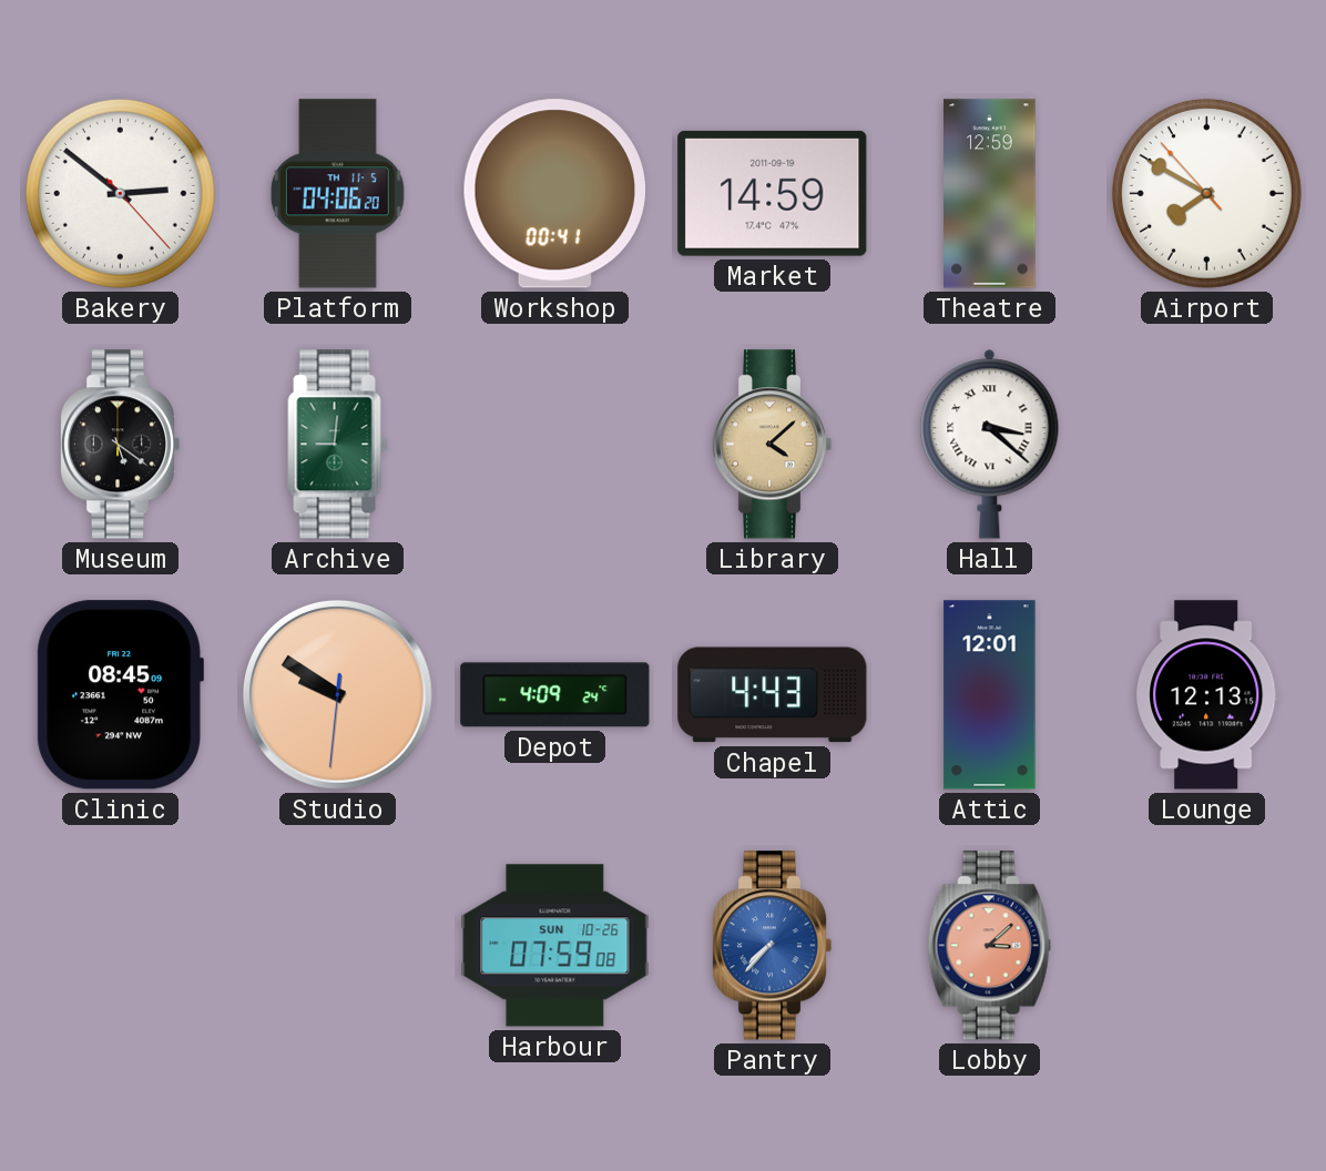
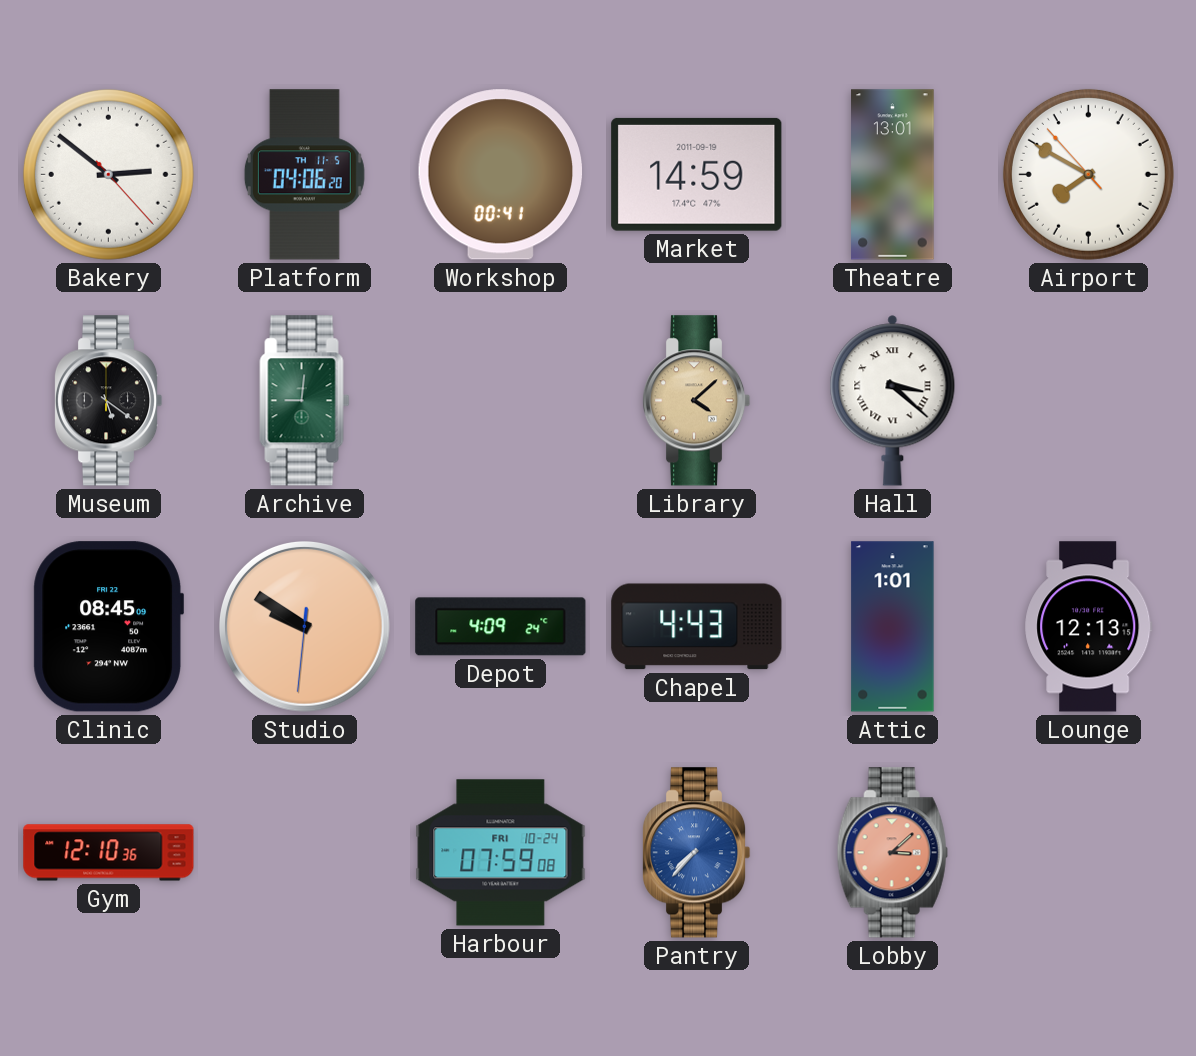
Theatre: 12:59 -> 13:01
Attic: 12:01 -> 1:01
Gym: none -> 12:10
Harbour date: SUN 10-26 -> FRI 10-24
